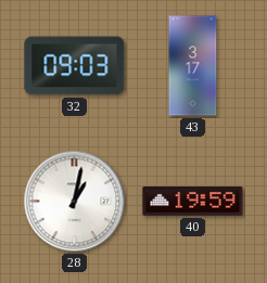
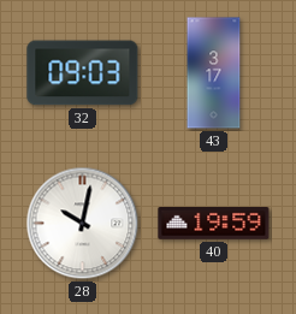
28: 1:02 -> 10:02
